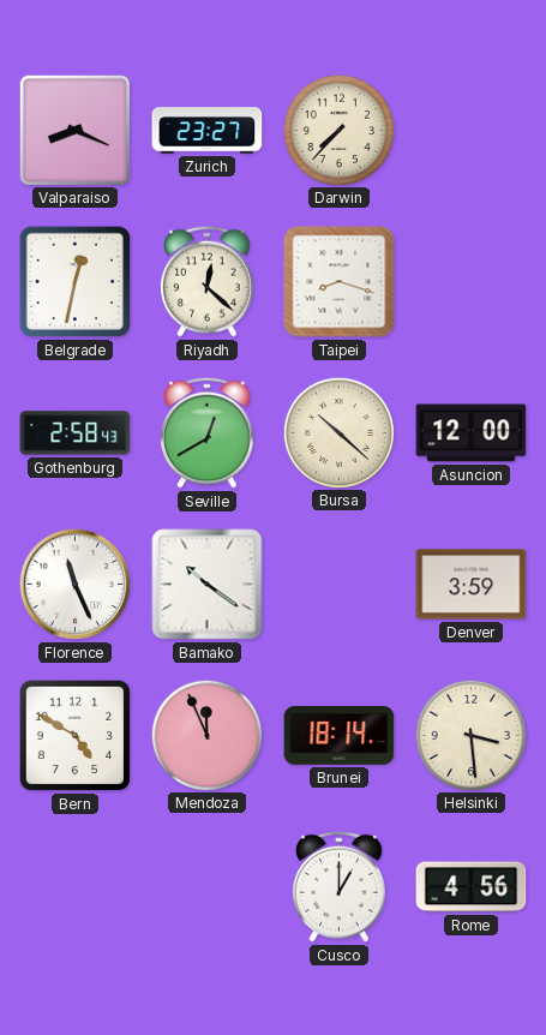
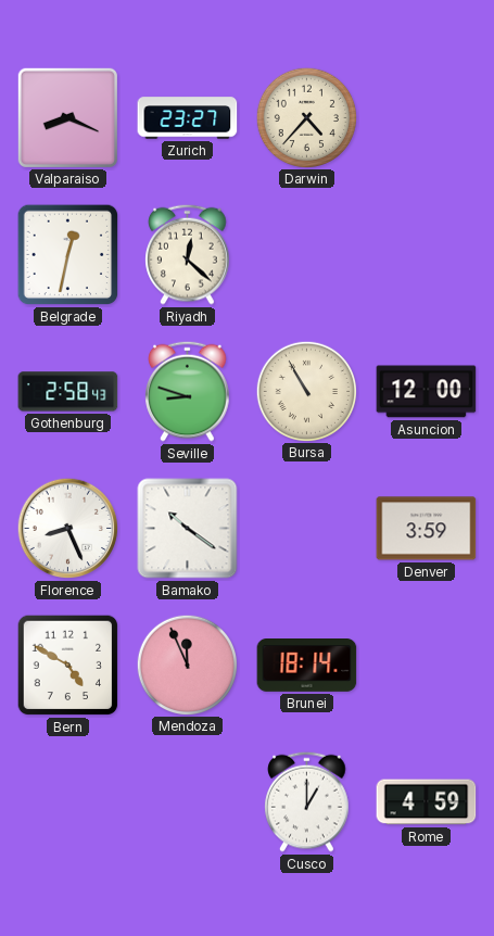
Darwin: 7:37 -> 4:37
Taipei: 8:18 -> none
Seville: 12:40 -> 8:48
Bursa: 10:22 -> 10:55
Florence: 11:26 -> 8:26
Helsinki: 3:29 -> none
Rome: 4:56 -> 4:59
